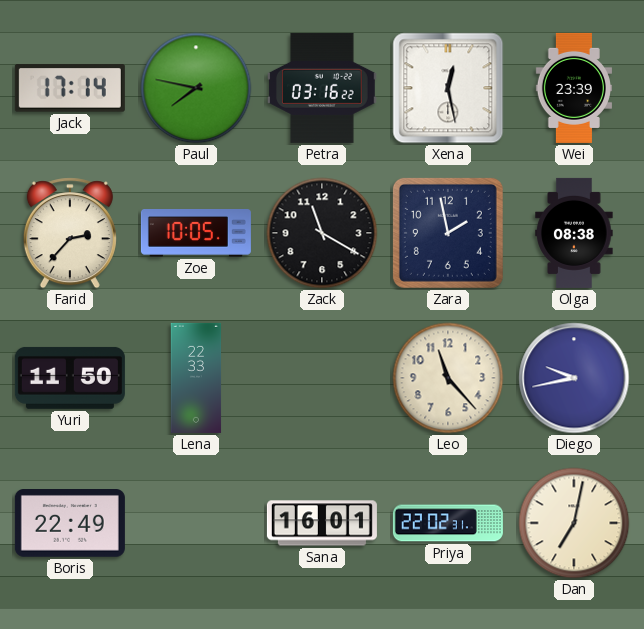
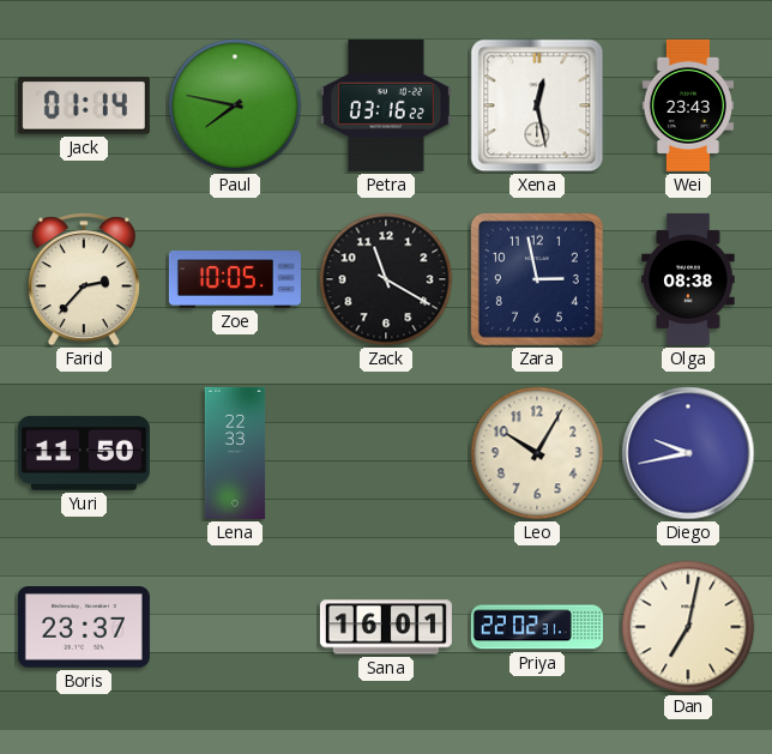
Jack: 17:14 -> 01:14
Wei: 23:39 -> 23:43
Zara: 1:58 -> 2:58
Leo: 11:23 -> 10:05
Boris: 22:49 -> 23:37
